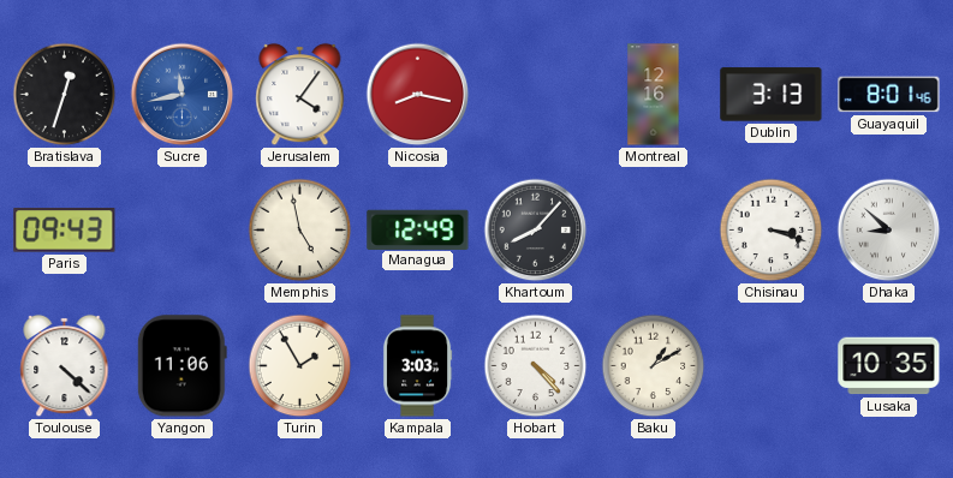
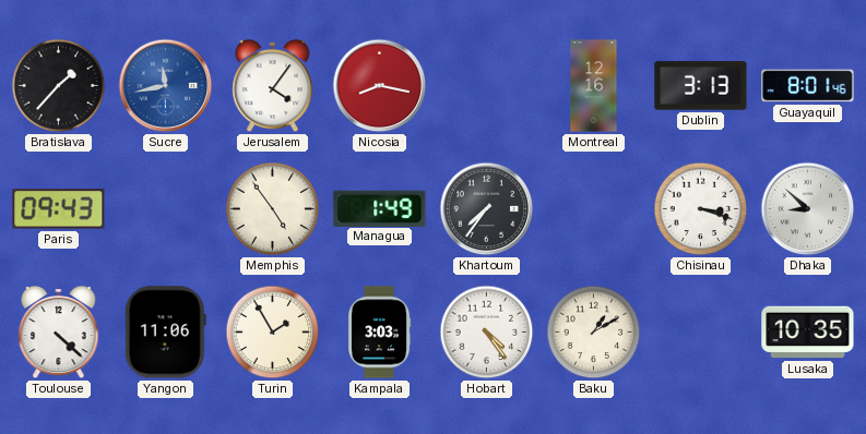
Bratislava: 12:33 -> 1:37
Memphis: 4:58 -> 4:54
Managua: 12:49 -> 1:49
Khartoum: 8:07 -> 7:36
Hobart: 4:23 -> 4:24
